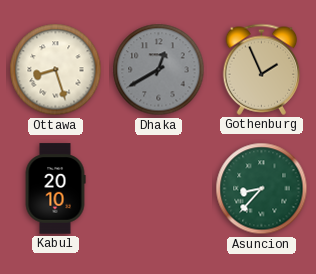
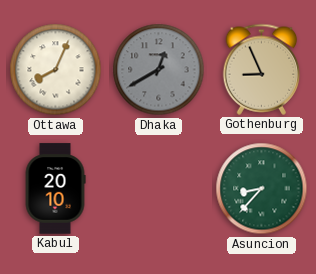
Ottawa: 8:27 -> 8:04
Gothenburg: 1:56 -> 8:56
